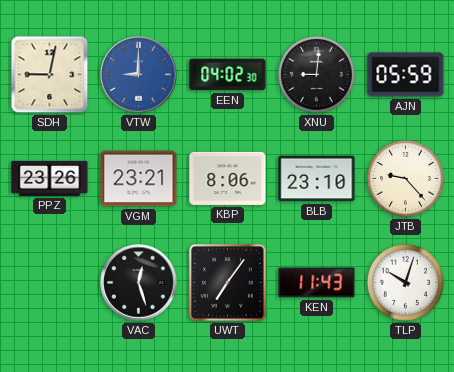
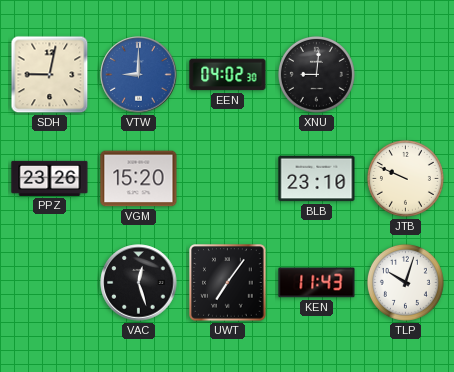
AJN: 05:59 -> none
VGM: 23:21 -> 15:20
KBP: 8:06 -> none
JTB: 9:23 -> 9:49
